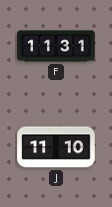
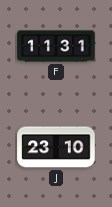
J: 11:10 -> 23:10
